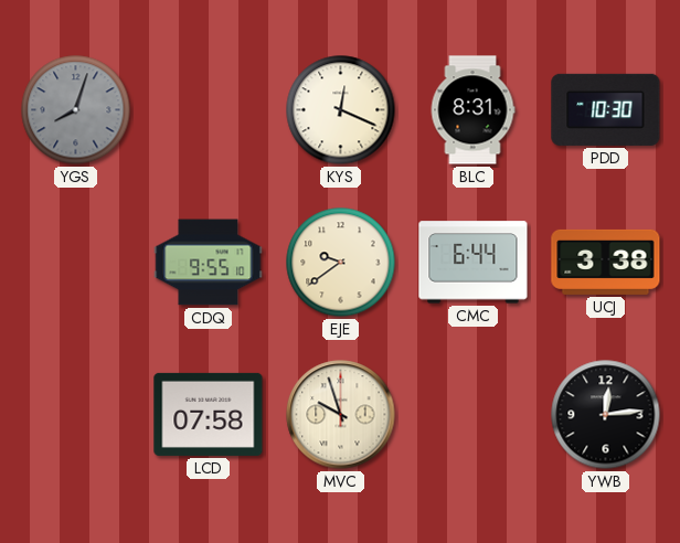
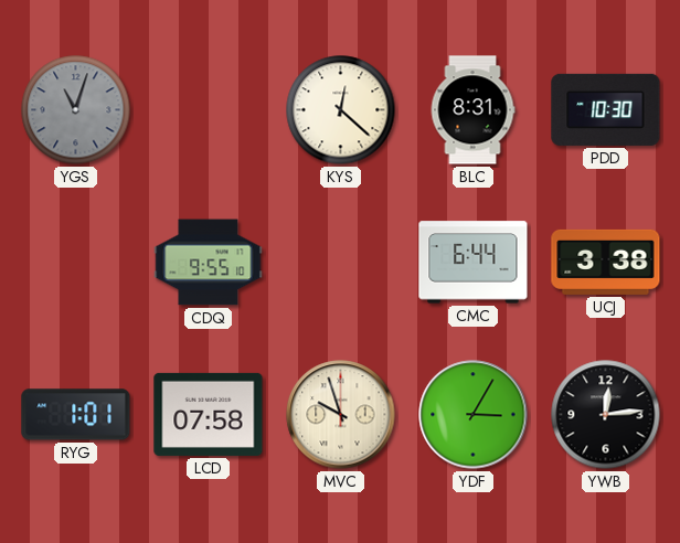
YGS: 8:03 -> 11:03
KYS: 12:19 -> 12:22
EJE: 9:39 -> none
RYG: none -> 1:01
YDF: none -> 3:05
